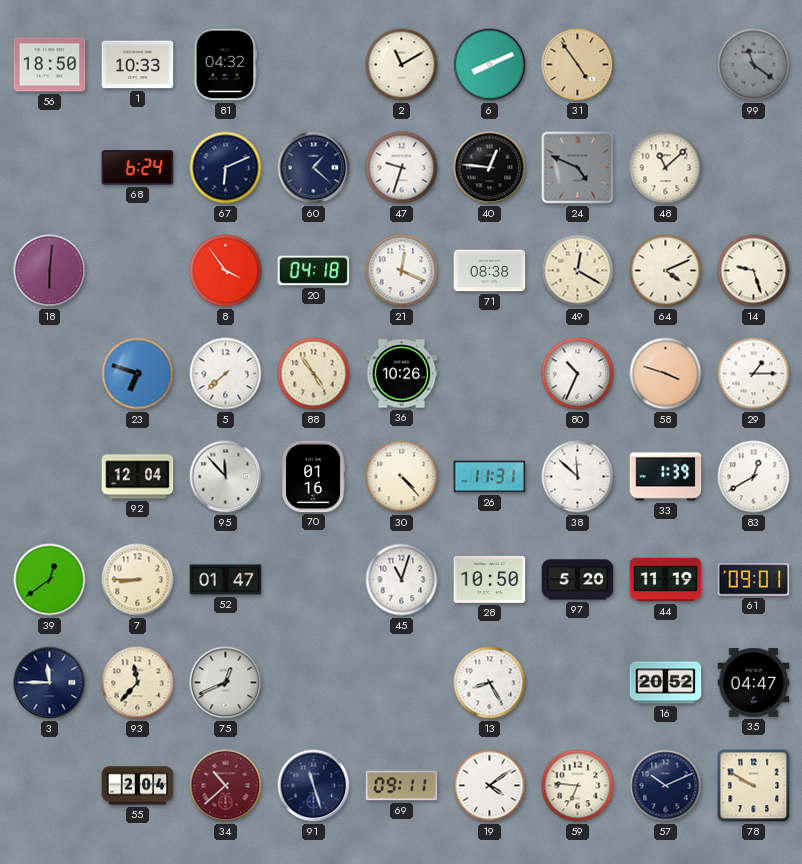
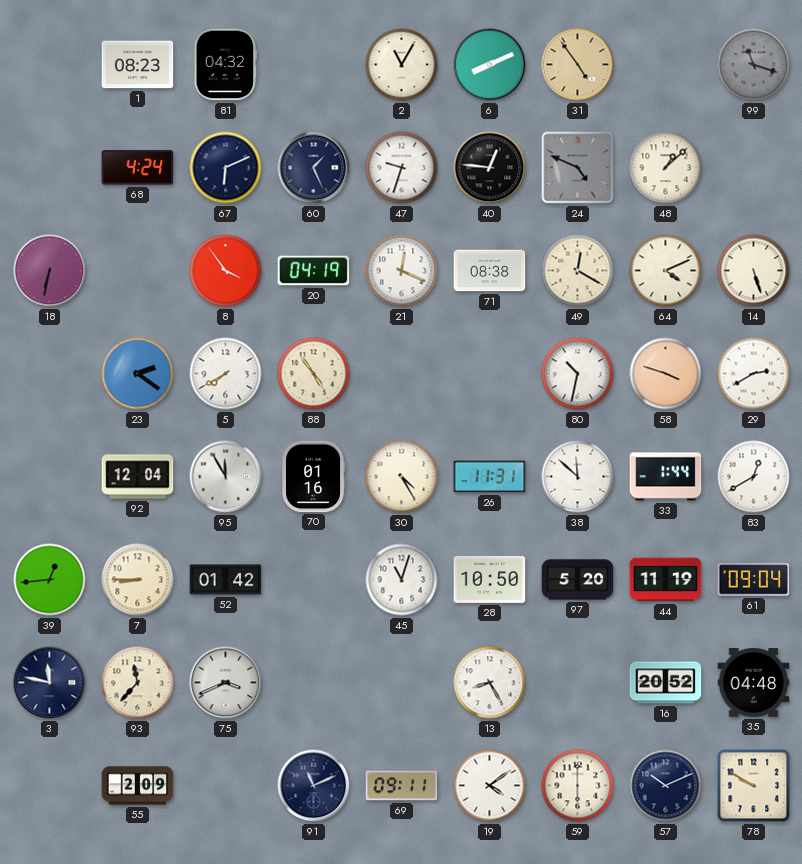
56: 18:50 -> none
1: 10:33 -> 08:23
2: 11:10 -> 11:05
99: 11:21 -> 11:18
68: 6:24 -> 4:24
60: 1:22 -> 1:26
48: 11:08 -> 1:08
18: 6:01 -> 6:32
20: 04:18 -> 04:19
14: 9:27 -> 5:27
23: 6:48 -> 2:21
5: 7:38 -> 7:40
36: 10:26 -> none
80: 10:34 -> 10:32
29: 1:15 -> 2:40
95: 11:53 -> 11:55
30: 4:23 -> 4:25
33: 1:39 -> 1:44
39: 12:39 -> 12:44
52: 01:47 -> 01:42
61: 09:01 -> 09:04
3: 11:45 -> 11:47
75: 12:41 -> 3:41
35: 04:47 -> 04:48
55: 2:04 -> 2:09
34: 10:38 -> none
91: 11:27 -> 11:11
59: 6:46 -> 6:00
